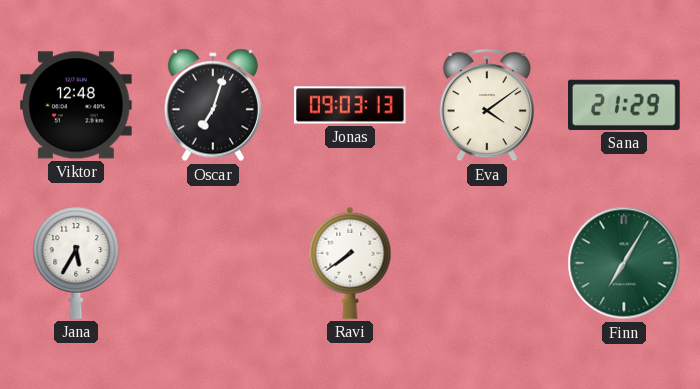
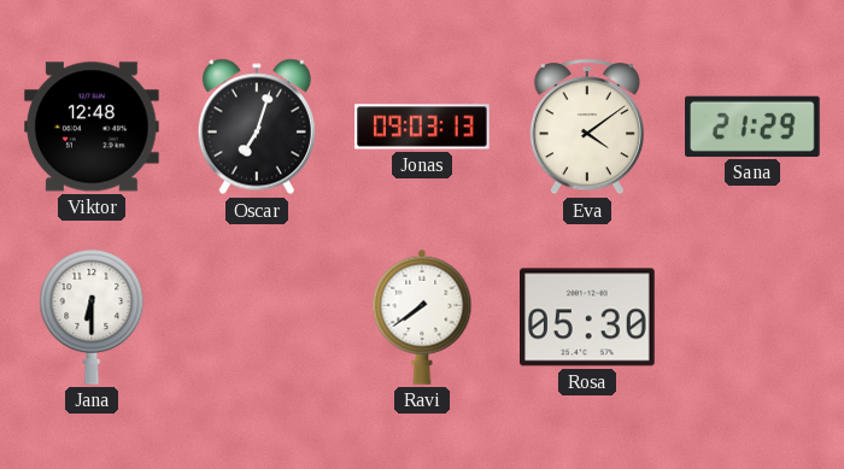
Jana: 5:35 -> 6:30
Rosa: none -> 05:30
Finn: 7:05 -> none
